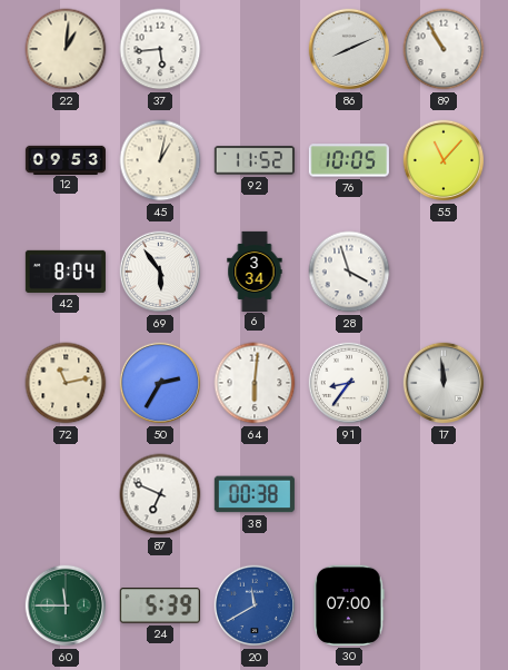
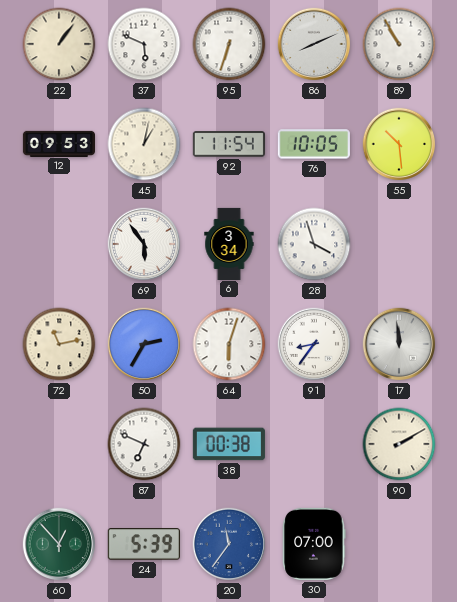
22: 1:01 -> 1:06
37: 5:44 -> 5:49
95: none -> 6:33
92: 11:52 -> 11:54
55: 11:07 -> 10:29
42: 8:04 -> none
64: 6:01 -> 6:03
90: none -> 2:10
60: 11:45 -> 12:53
20: 11:40 -> 11:36
